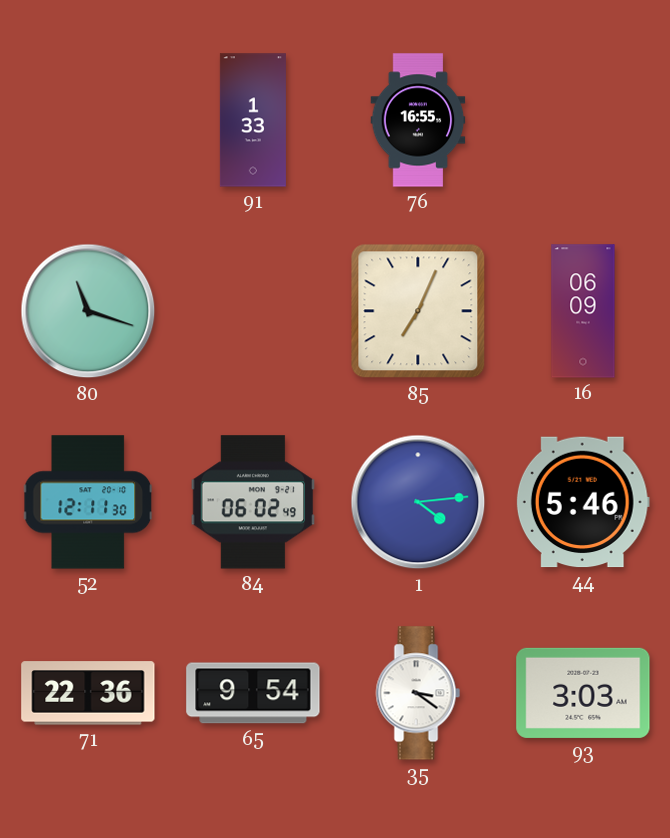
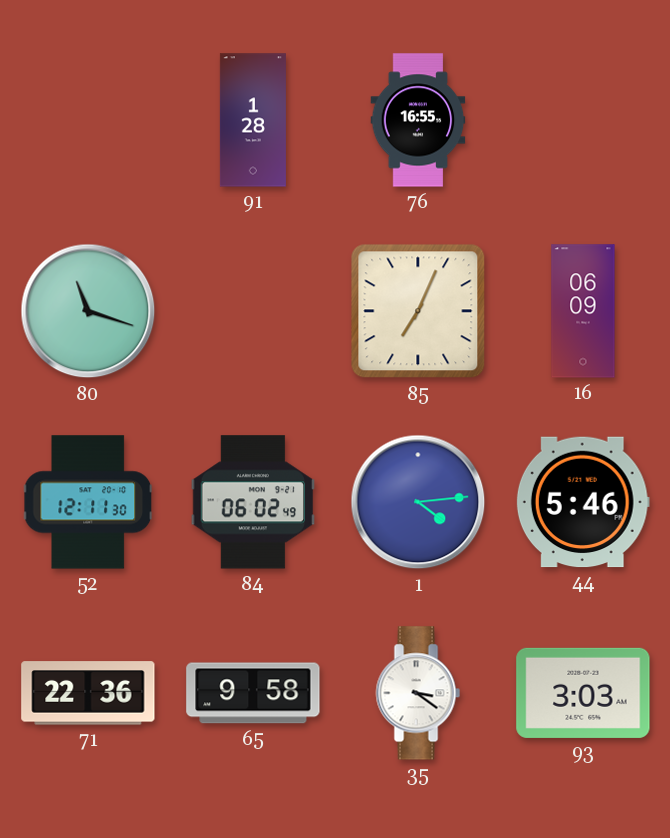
91: 1:33 -> 1:28
65: 9:54 -> 9:58
